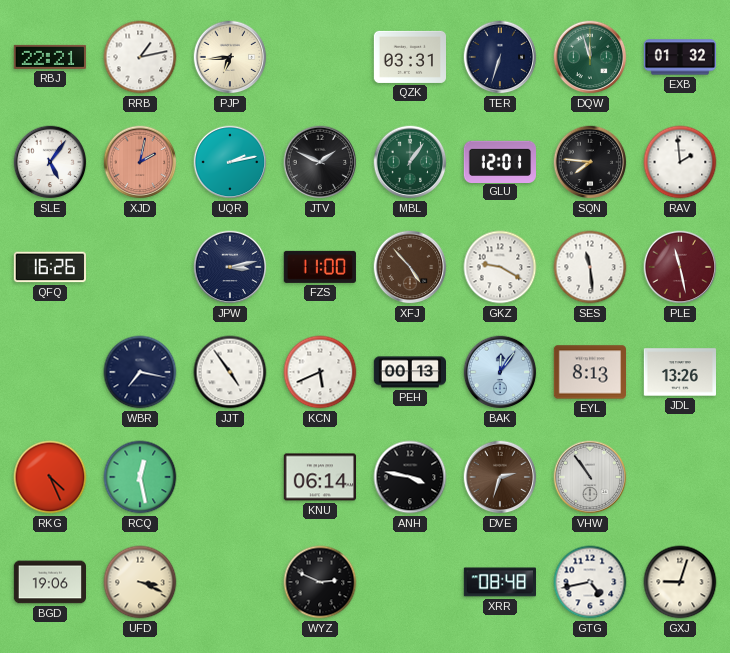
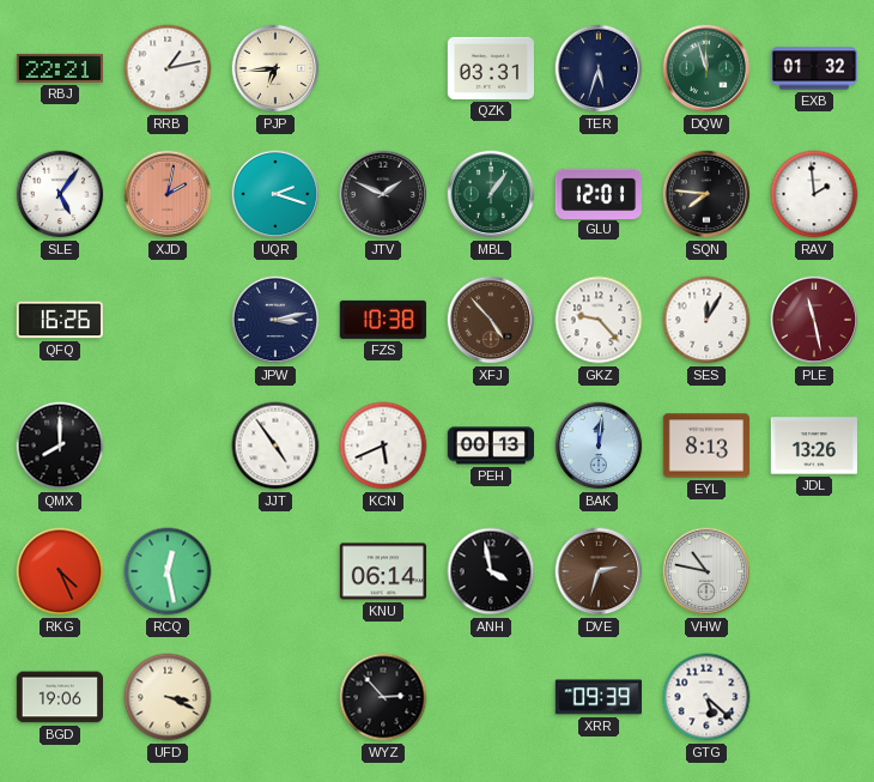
TER: 6:33 -> 5:33
UQR: 2:13 -> 2:18
FZS: 11:00 -> 10:38
GKZ: 9:20 -> 9:23
SES: 11:29 -> 12:05
QMX: none -> 8:00
WBR: 7:17 -> none
BAK: 12:06 -> 12:01
ANH: 3:47 -> 3:58
VHW: 10:54 -> 10:47
WYZ: 2:49 -> 2:53
XRR: 08:48 -> 09:39
GTG: 4:43 -> 5:22
GXJ: 9:03 -> none
